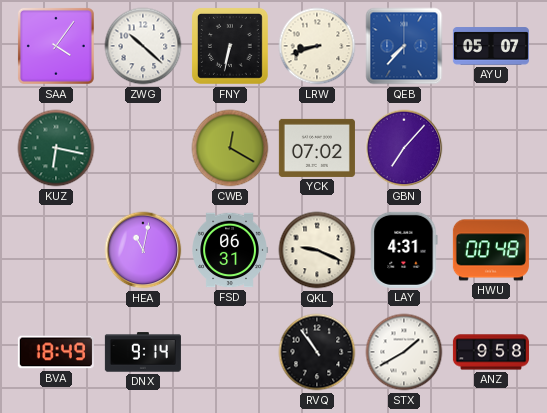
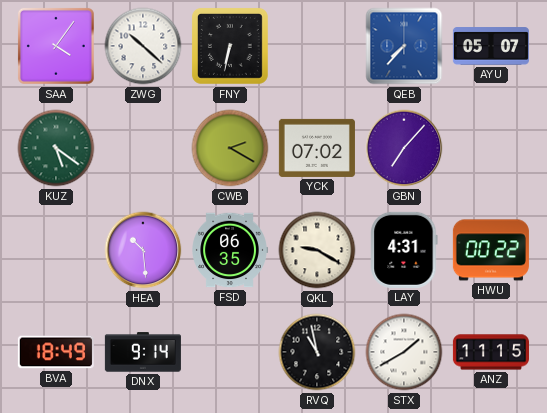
LRW: 8:42 -> none
KUZ: 6:17 -> 5:21
CWB: 12:20 -> 2:20
HEA: 11:02 -> 10:29
FSD: 06:31 -> 06:35
QKL: 9:19 -> 9:20
HWU: 00:48 -> 00:22
RVQ: 10:54 -> 10:58
ANZ: 9:58 -> 11:15
